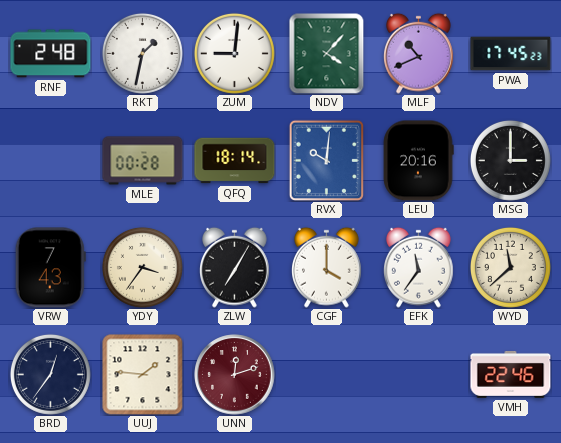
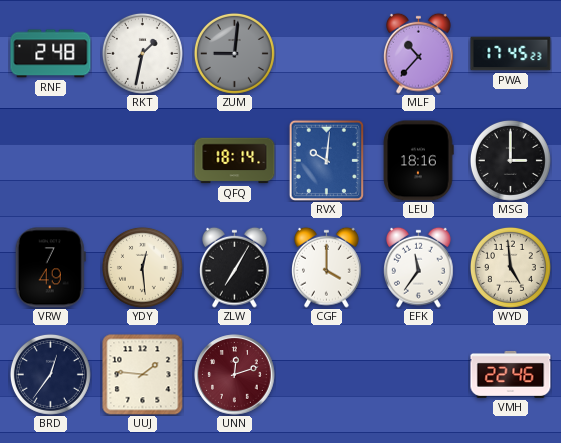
ZUM dial: white -> grey
NDV: 4:07 -> none
MLF: 10:41 -> 10:37
MLE: 00:28 -> none
LEU: 20:16 -> 18:16
VRW: 7:43 -> 7:49
YDY: 3:36 -> 12:29
WYD: 11:38 -> 4:59
